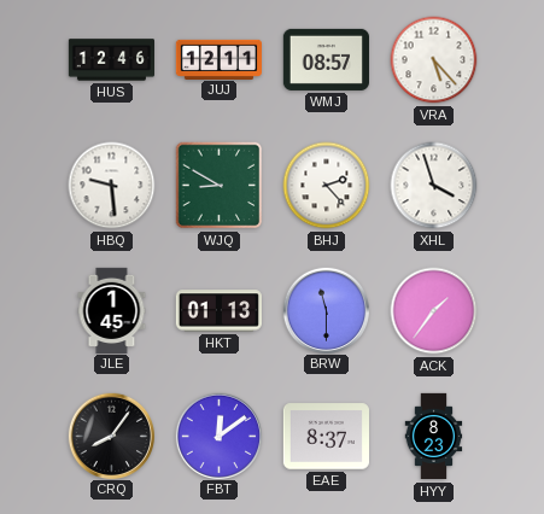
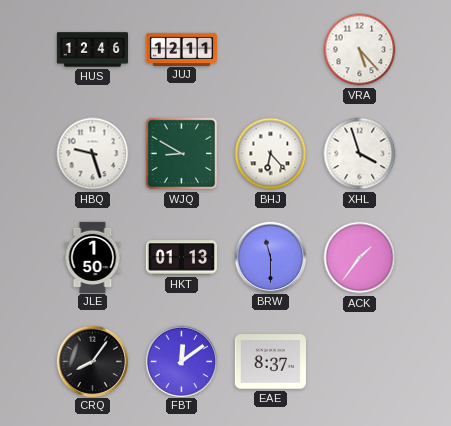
WMJ: 08:57 -> none
HBQ: 9:29 -> 9:27
BHJ: 2:23 -> 6:23
JLE: 1:45 -> 1:50
HYY: 8:23 -> none
